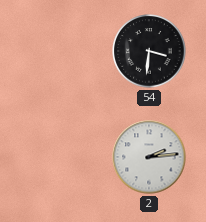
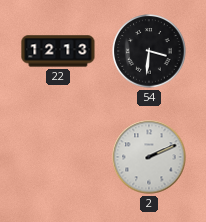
22: none -> 12:13
2: 2:14 -> 2:11
